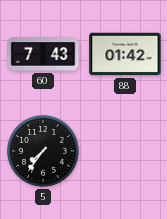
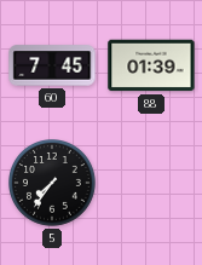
60: 7:43 -> 7:45
88: 01:42 -> 01:39
